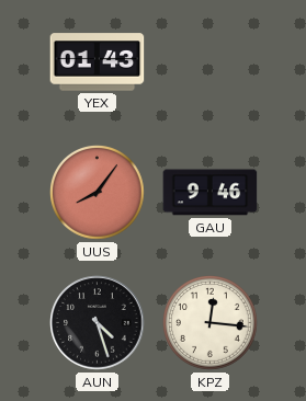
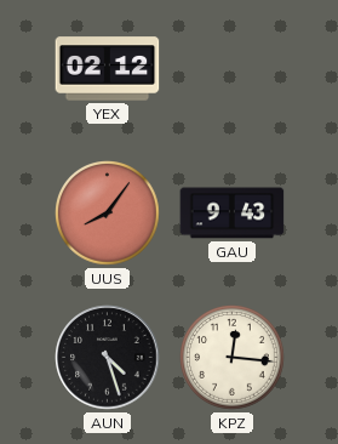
YEX: 01:43 -> 02:12
GAU: 9:46 -> 9:43
